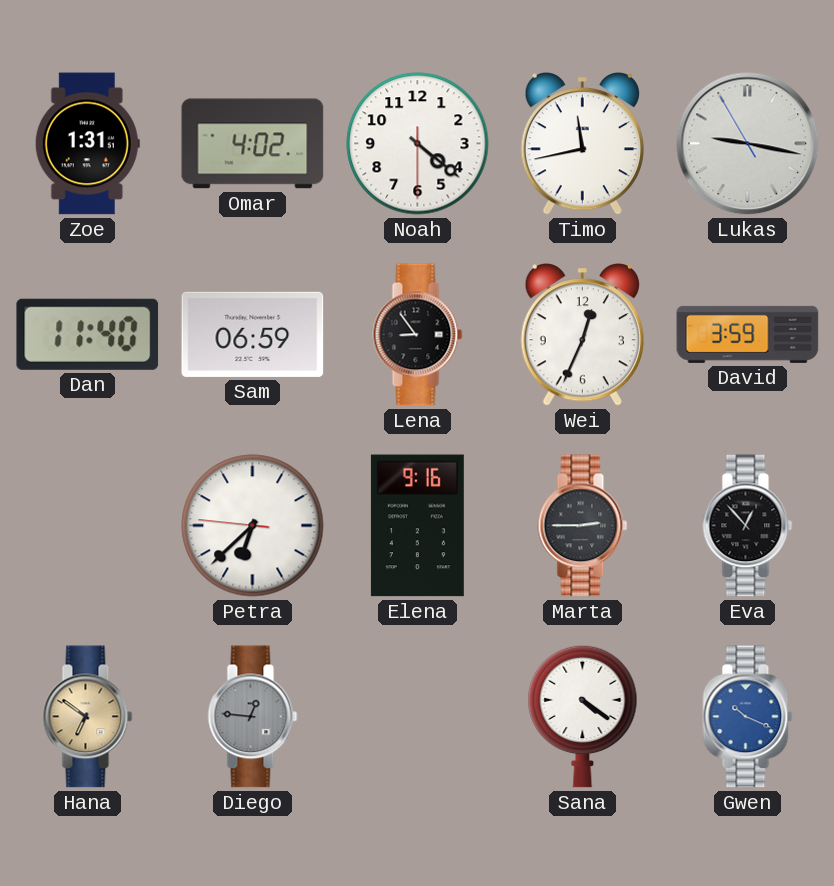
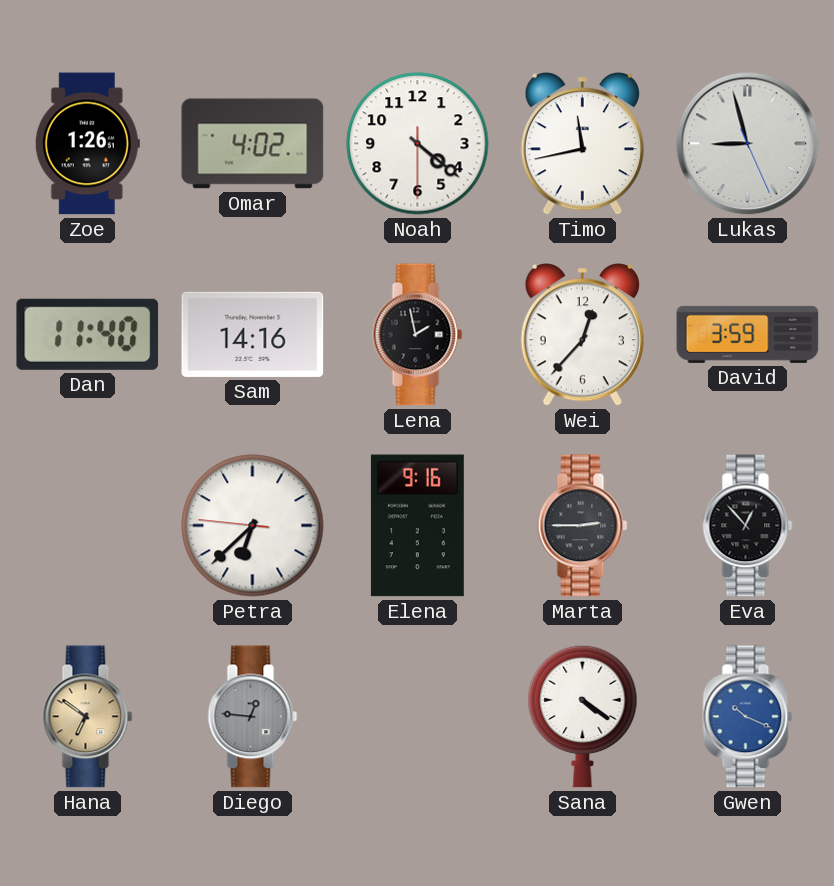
Zoe: 1:31 -> 1:26
Lukas: 9:16 -> 8:57
Sam: 06:59 -> 14:16
Lena: 8:54 -> 1:58
Wei: 12:34 -> 12:37
